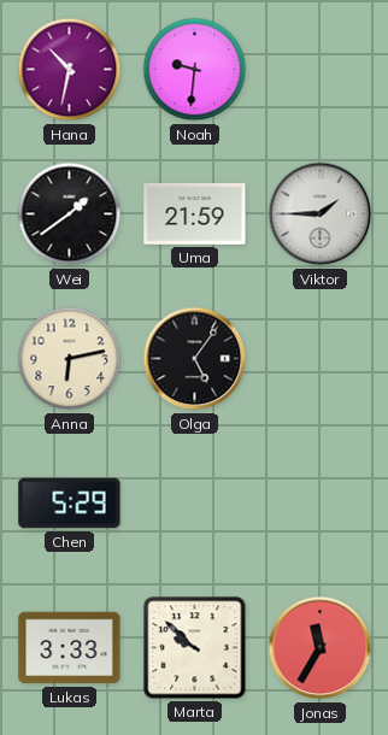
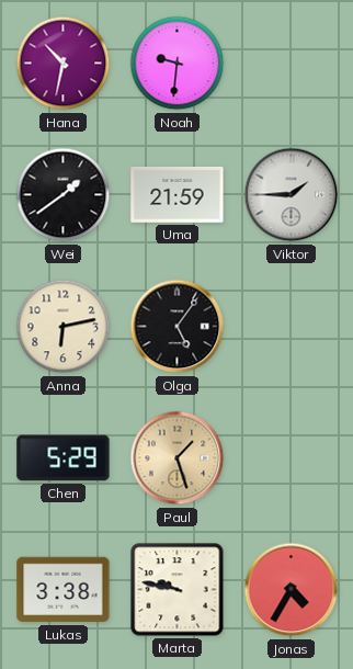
Paul: none -> 1:27
Lukas: 3:33 -> 3:38
Marta: 9:52 -> 9:47
Jonas: 11:35 -> 4:35
